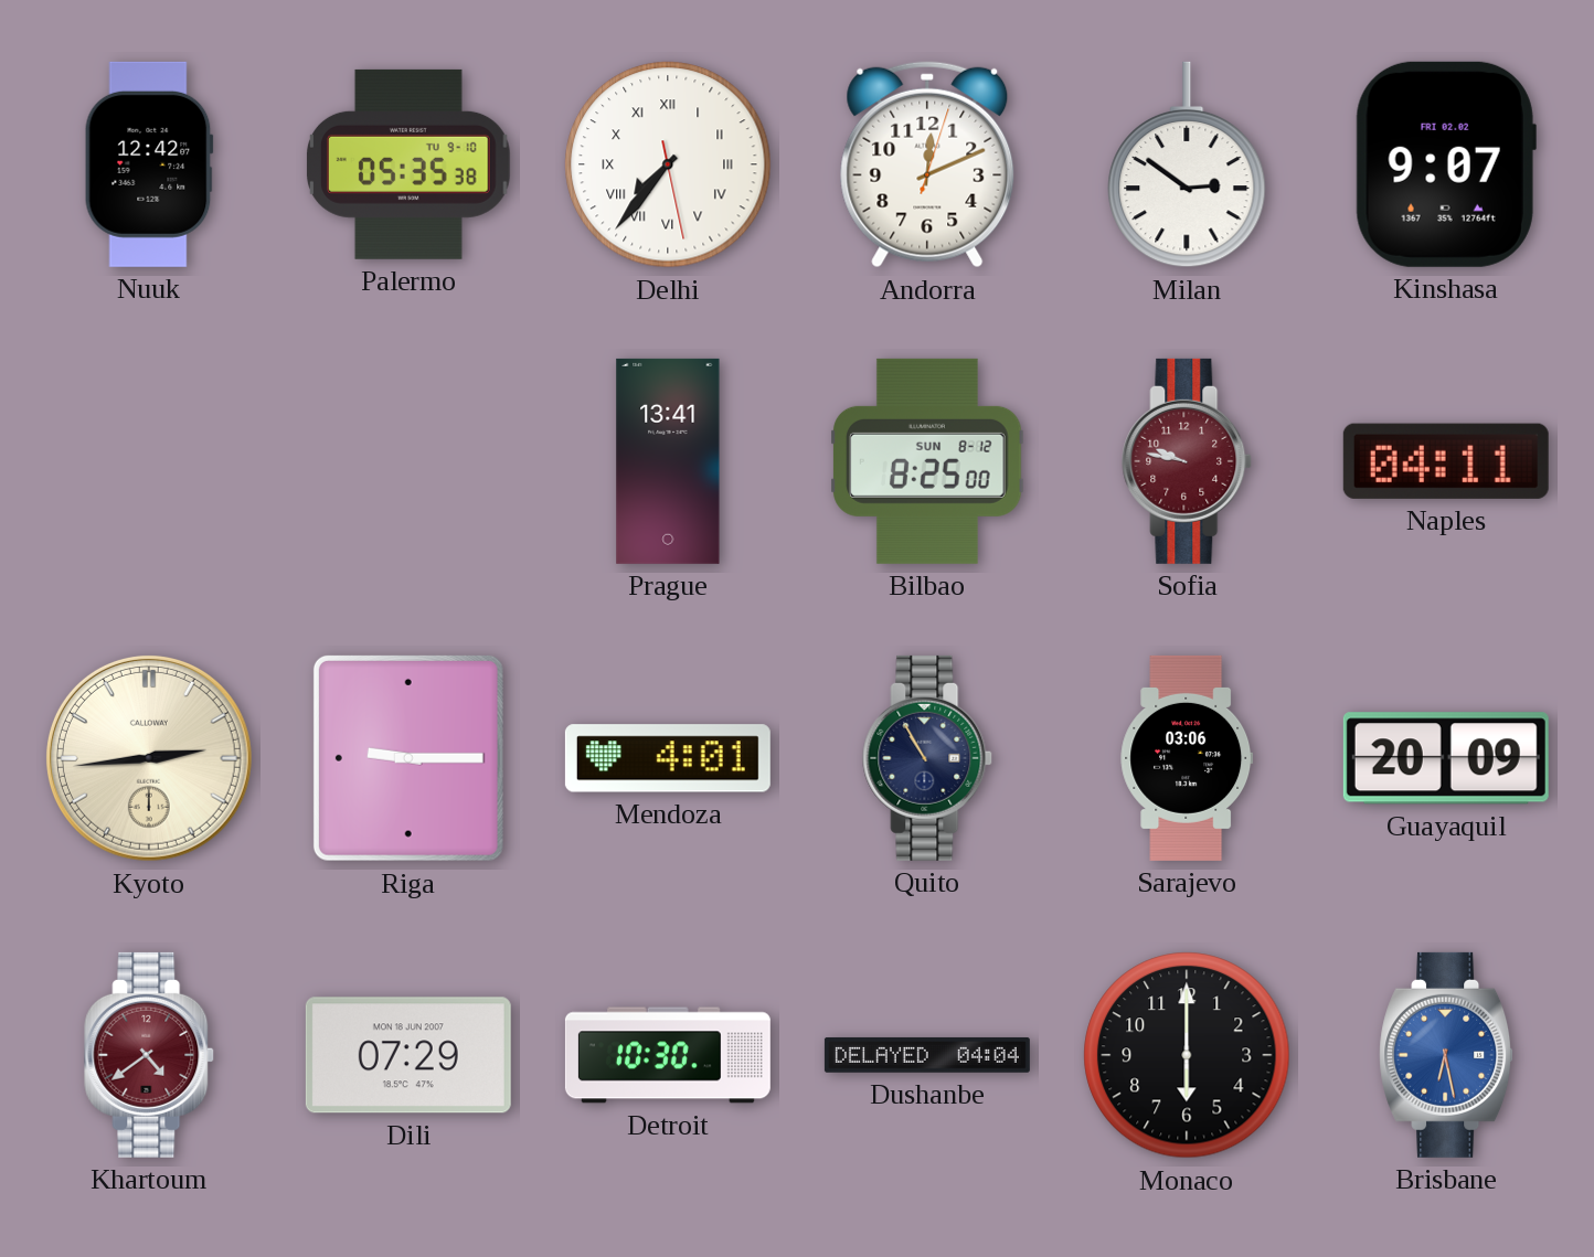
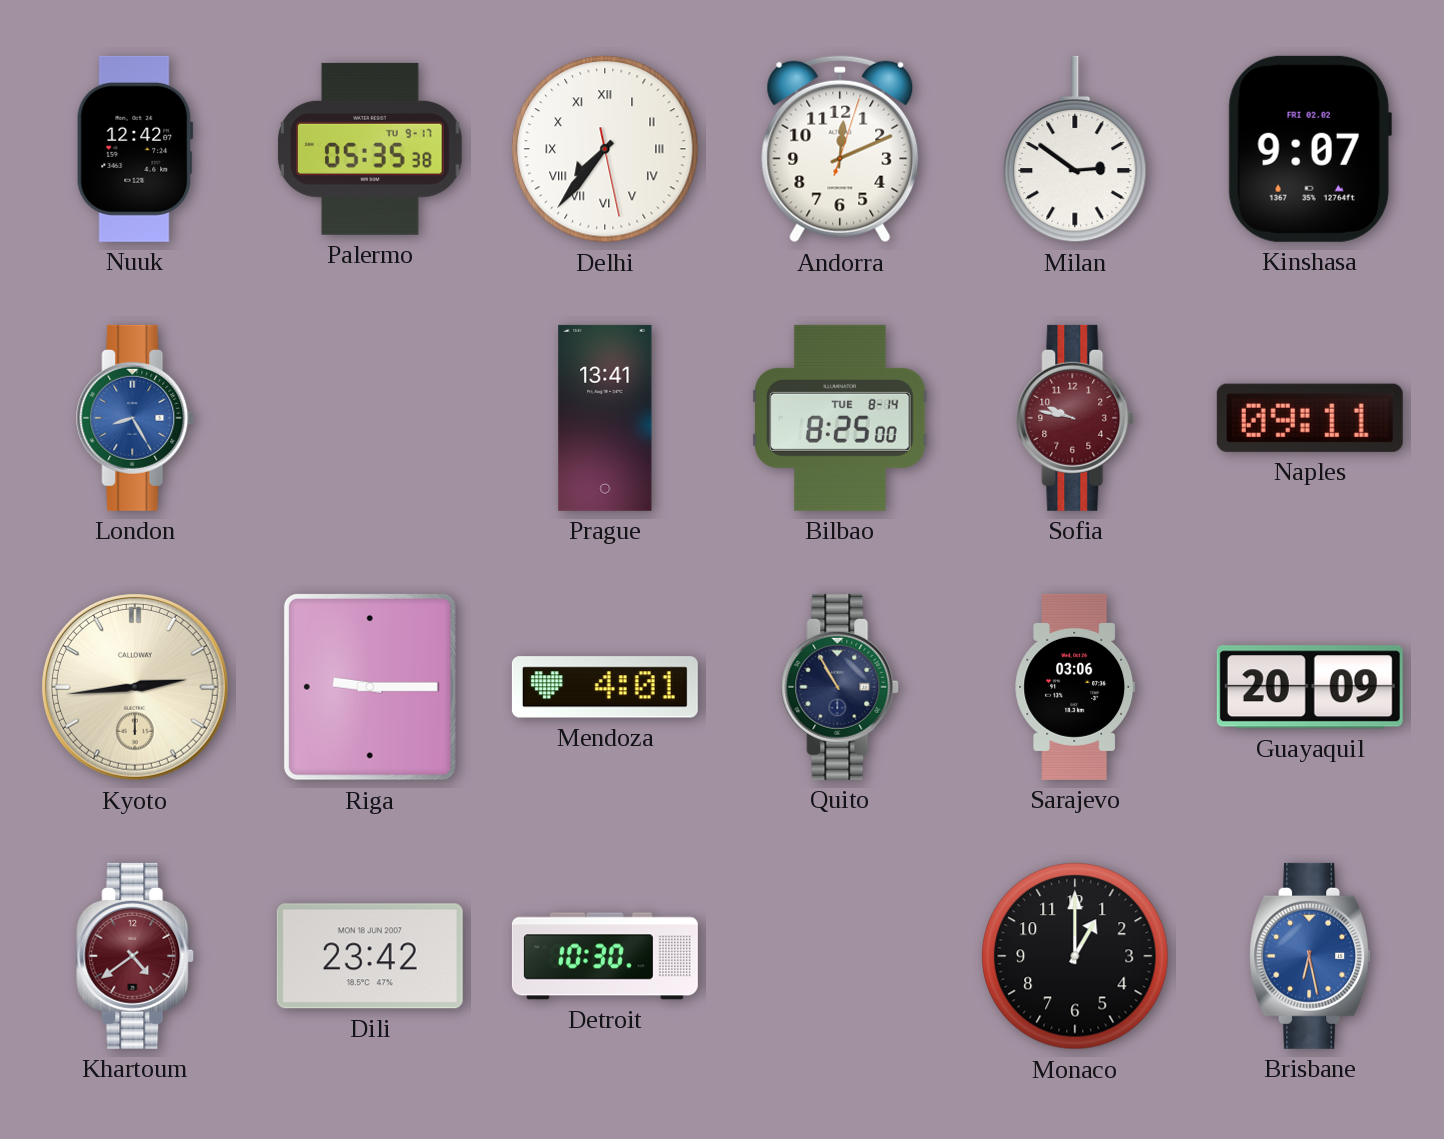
Palermo date: TU 9-10 -> TU 9-17
London: none -> 8:25
Bilbao date: SUN 8-12 -> TUE 8-14
Naples: 04:11 -> 09:11
Dili: 07:29 -> 23:42
Dushanbe: 04:04 -> none
Monaco: 6:00 -> 1:00
